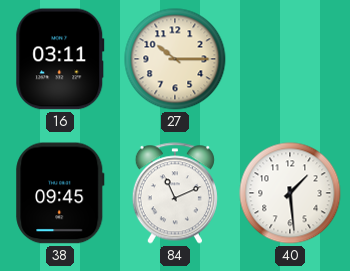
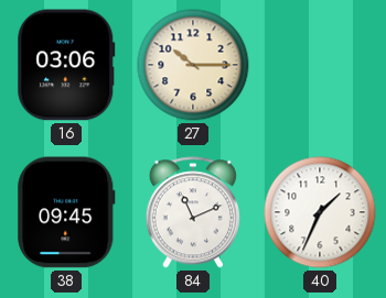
16: 03:11 -> 03:06
40: 1:29 -> 1:34
